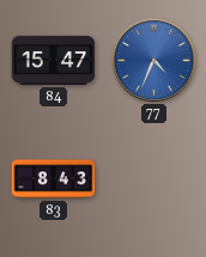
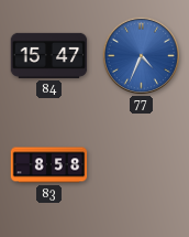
83: 8:43 -> 8:58
